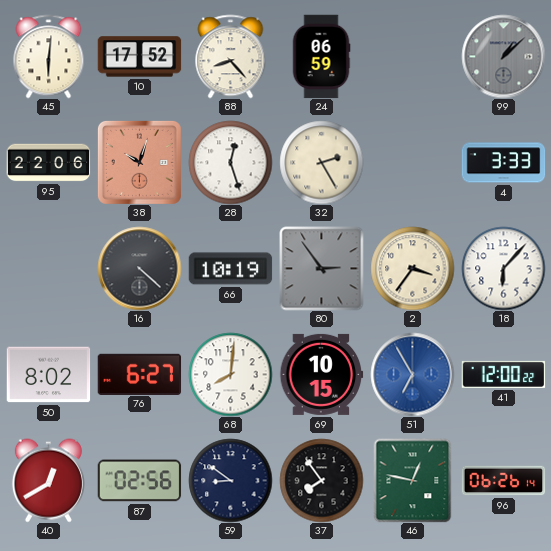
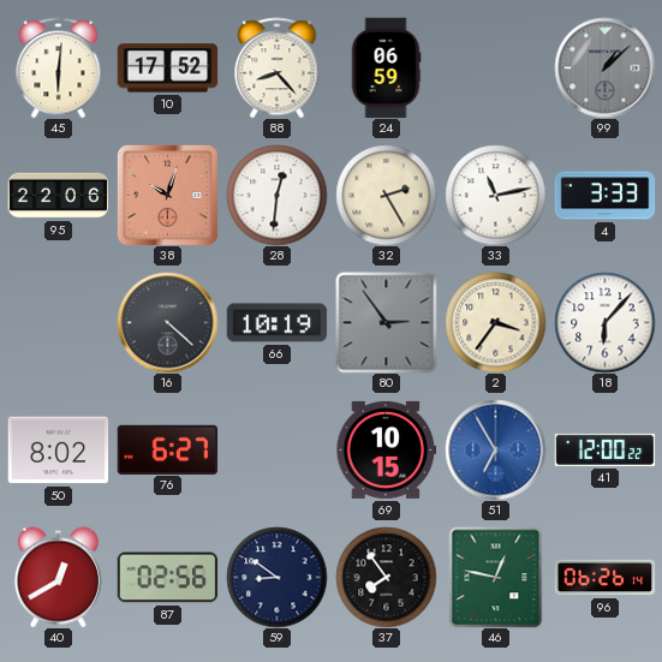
28: 12:27 -> 12:31
33: none -> 11:13
68: 8:01 -> none
